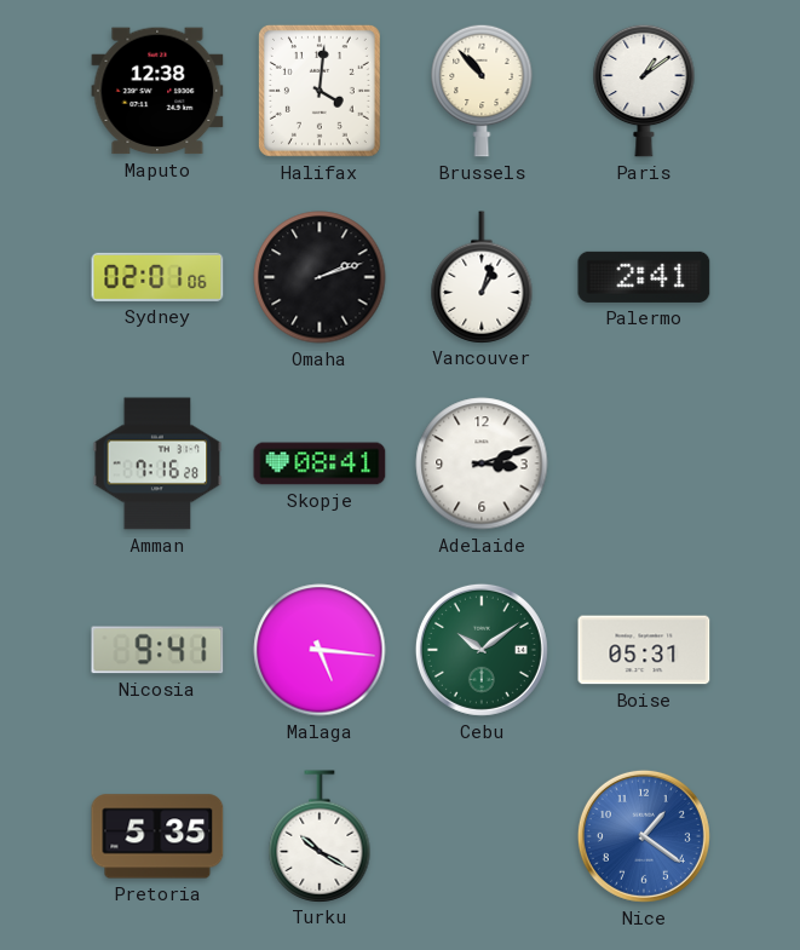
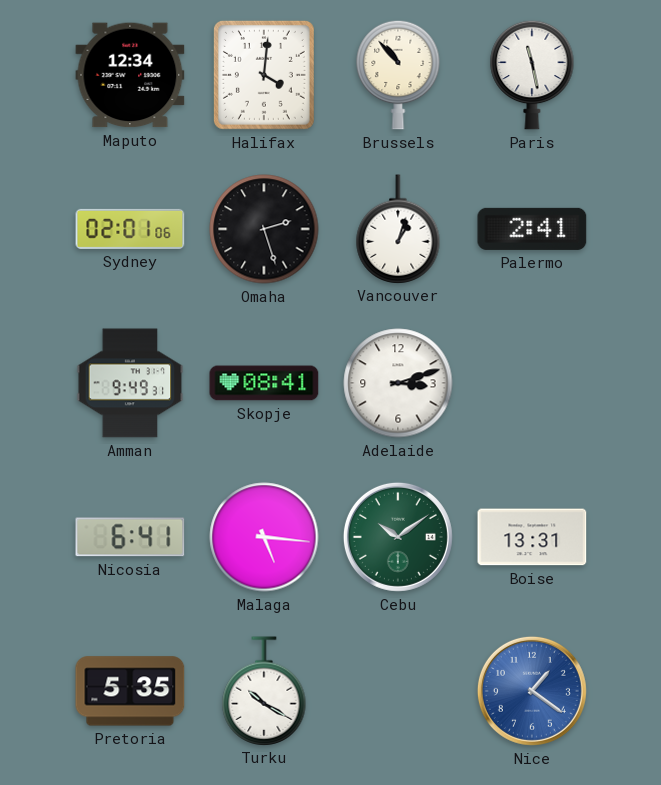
Maputo: 12:38 -> 12:34
Paris: 1:09 -> 11:28
Omaha: 2:12 -> 2:27
Amman: 7:16 -> 9:49
Nicosia: 9:41 -> 6:41
Boise: 05:31 -> 13:31
